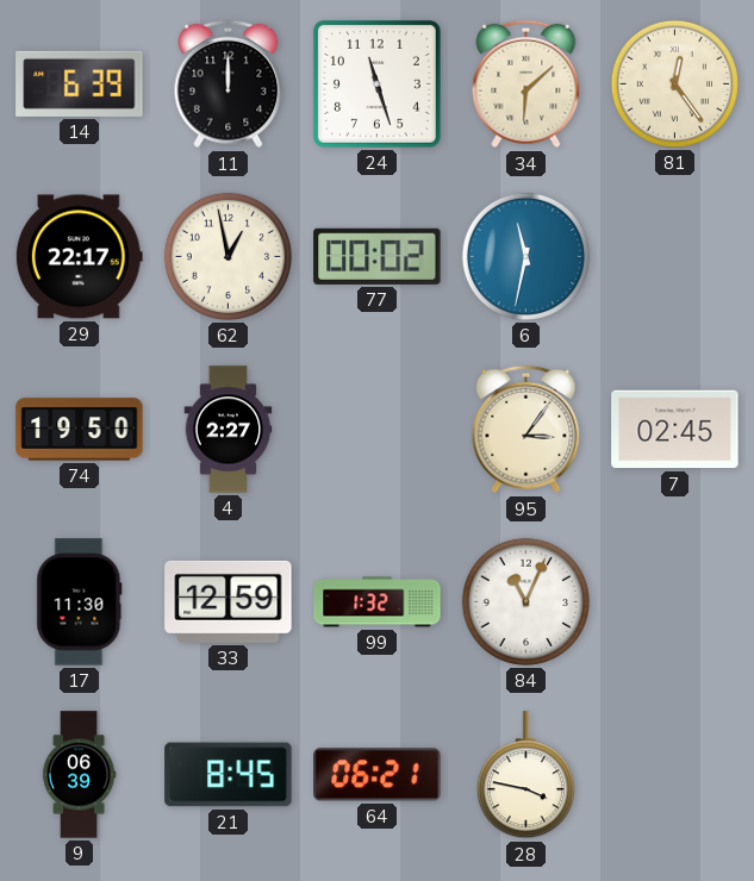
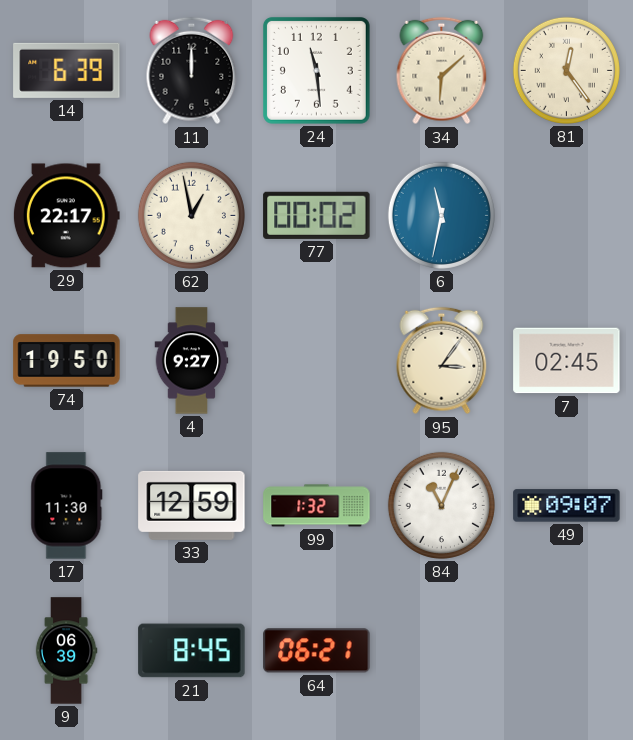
24: 11:27 -> 11:29
4: 2:27 -> 9:27
49: none -> 09:07
28: 3:47 -> none
